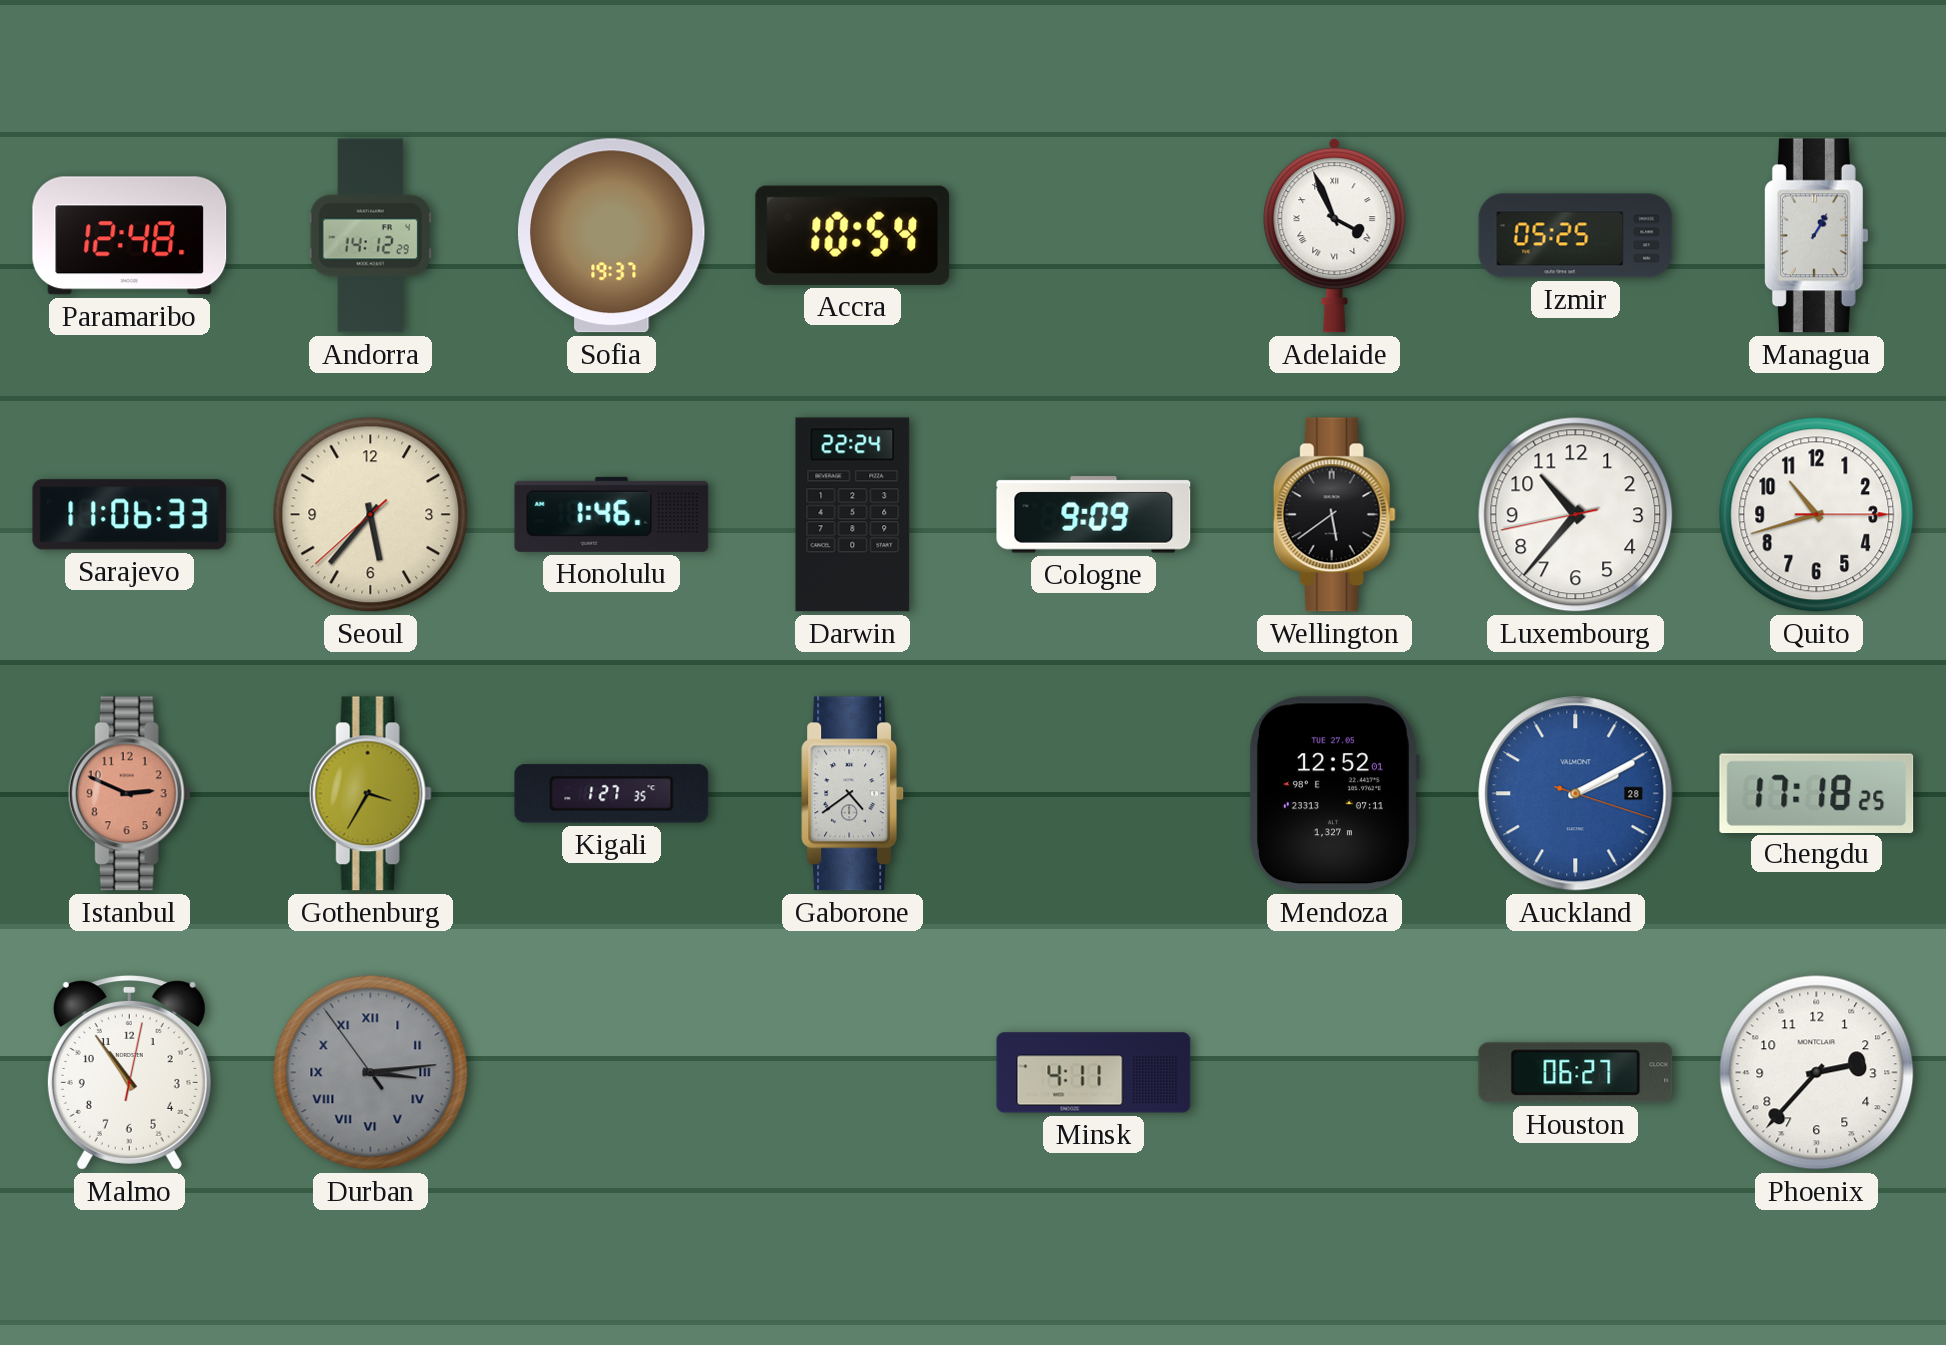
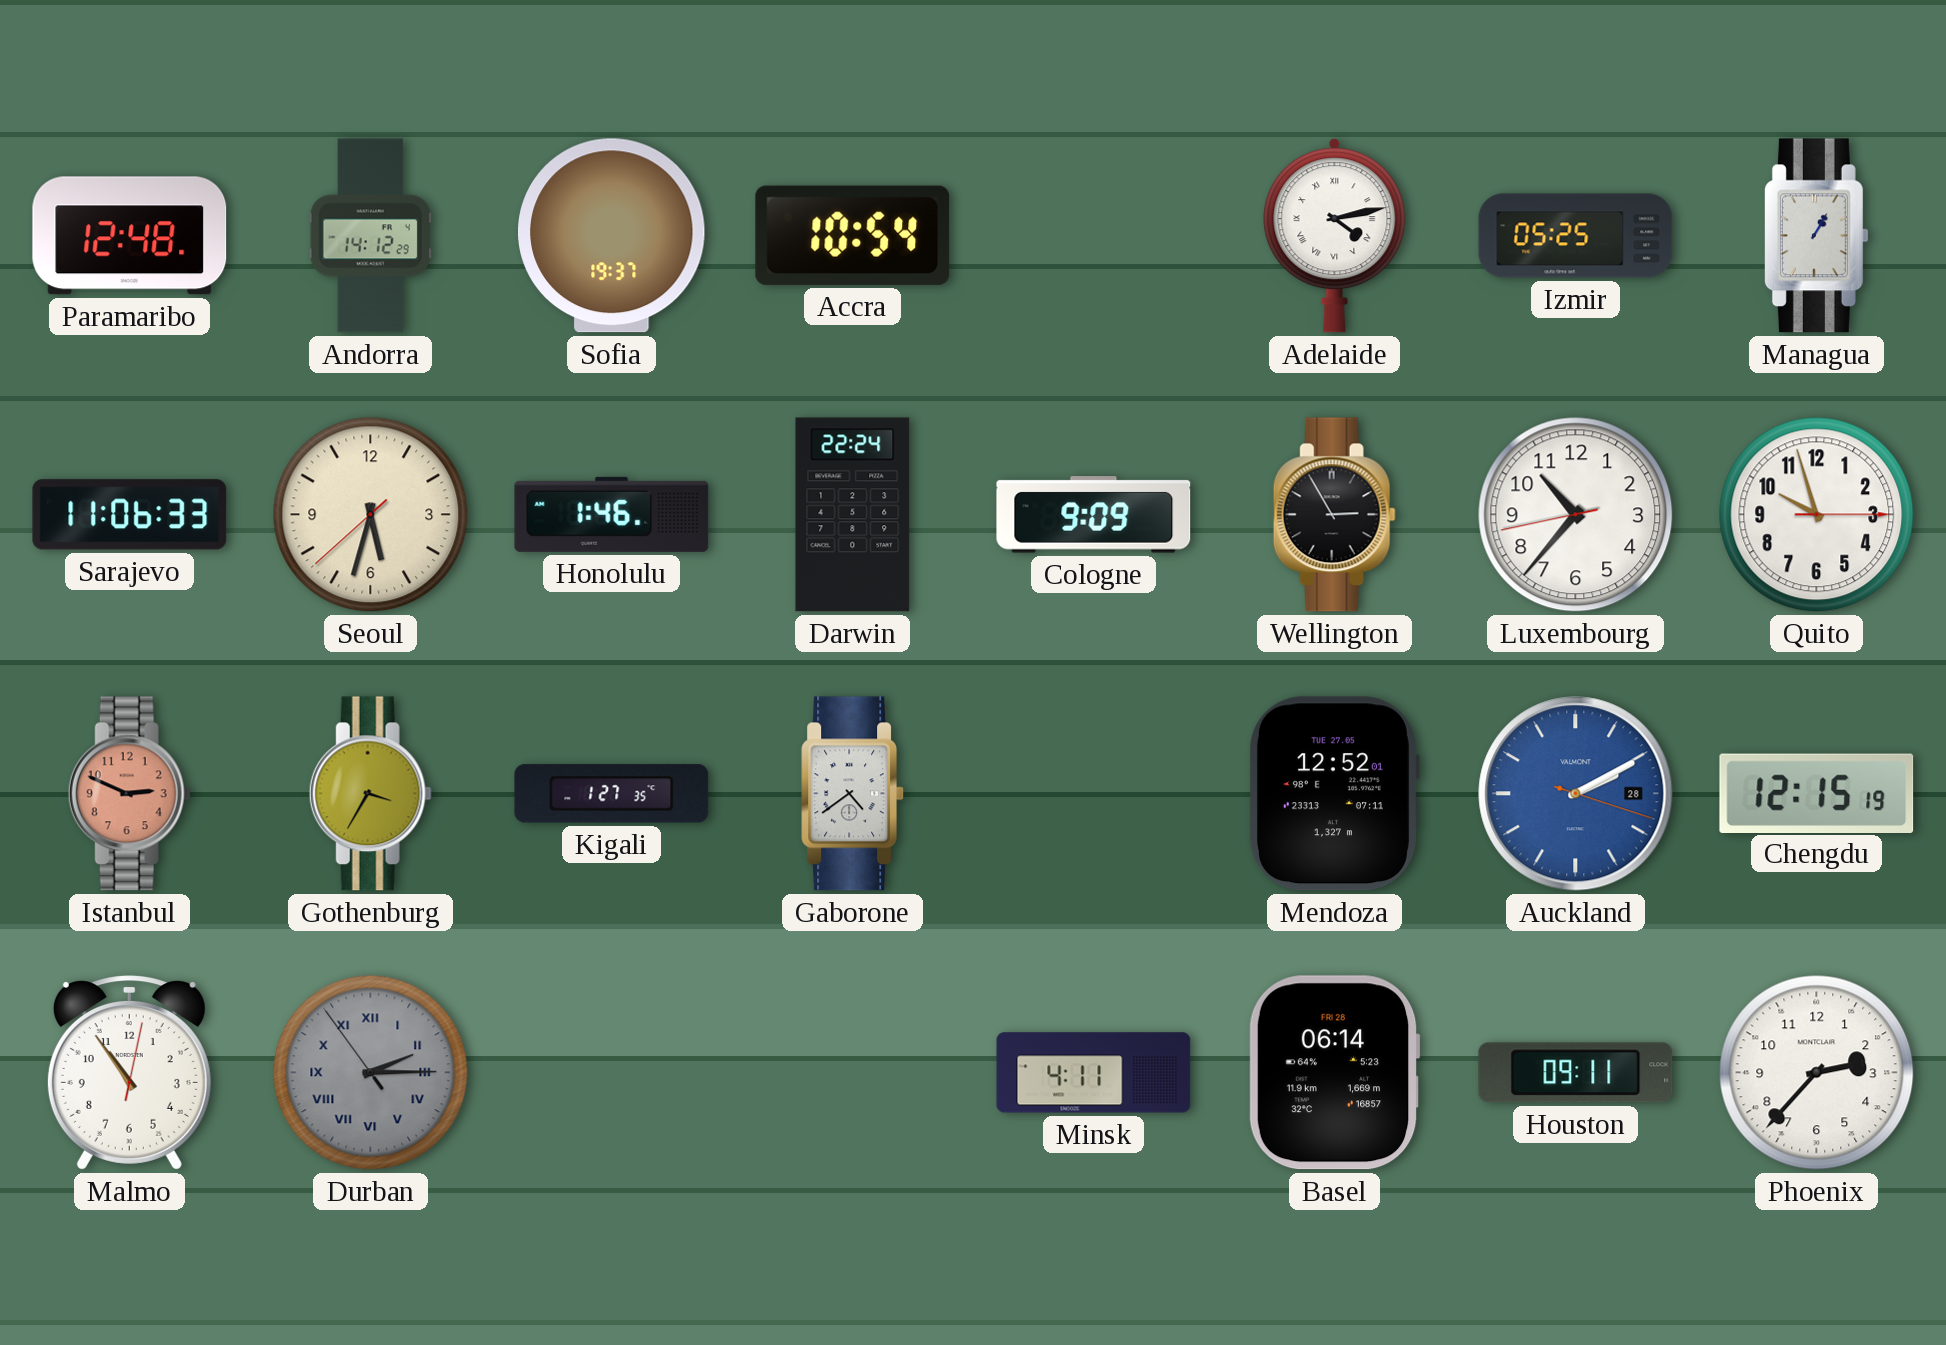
Adelaide: 3:56 -> 4:13
Seoul: 5:36 -> 5:32
Wellington: 5:39 -> 2:55
Quito: 10:42 -> 9:57
Chengdu: 17:18 -> 12:15
Durban: 3:13 -> 2:14
Basel: none -> 06:14
Houston: 06:27 -> 09:11
